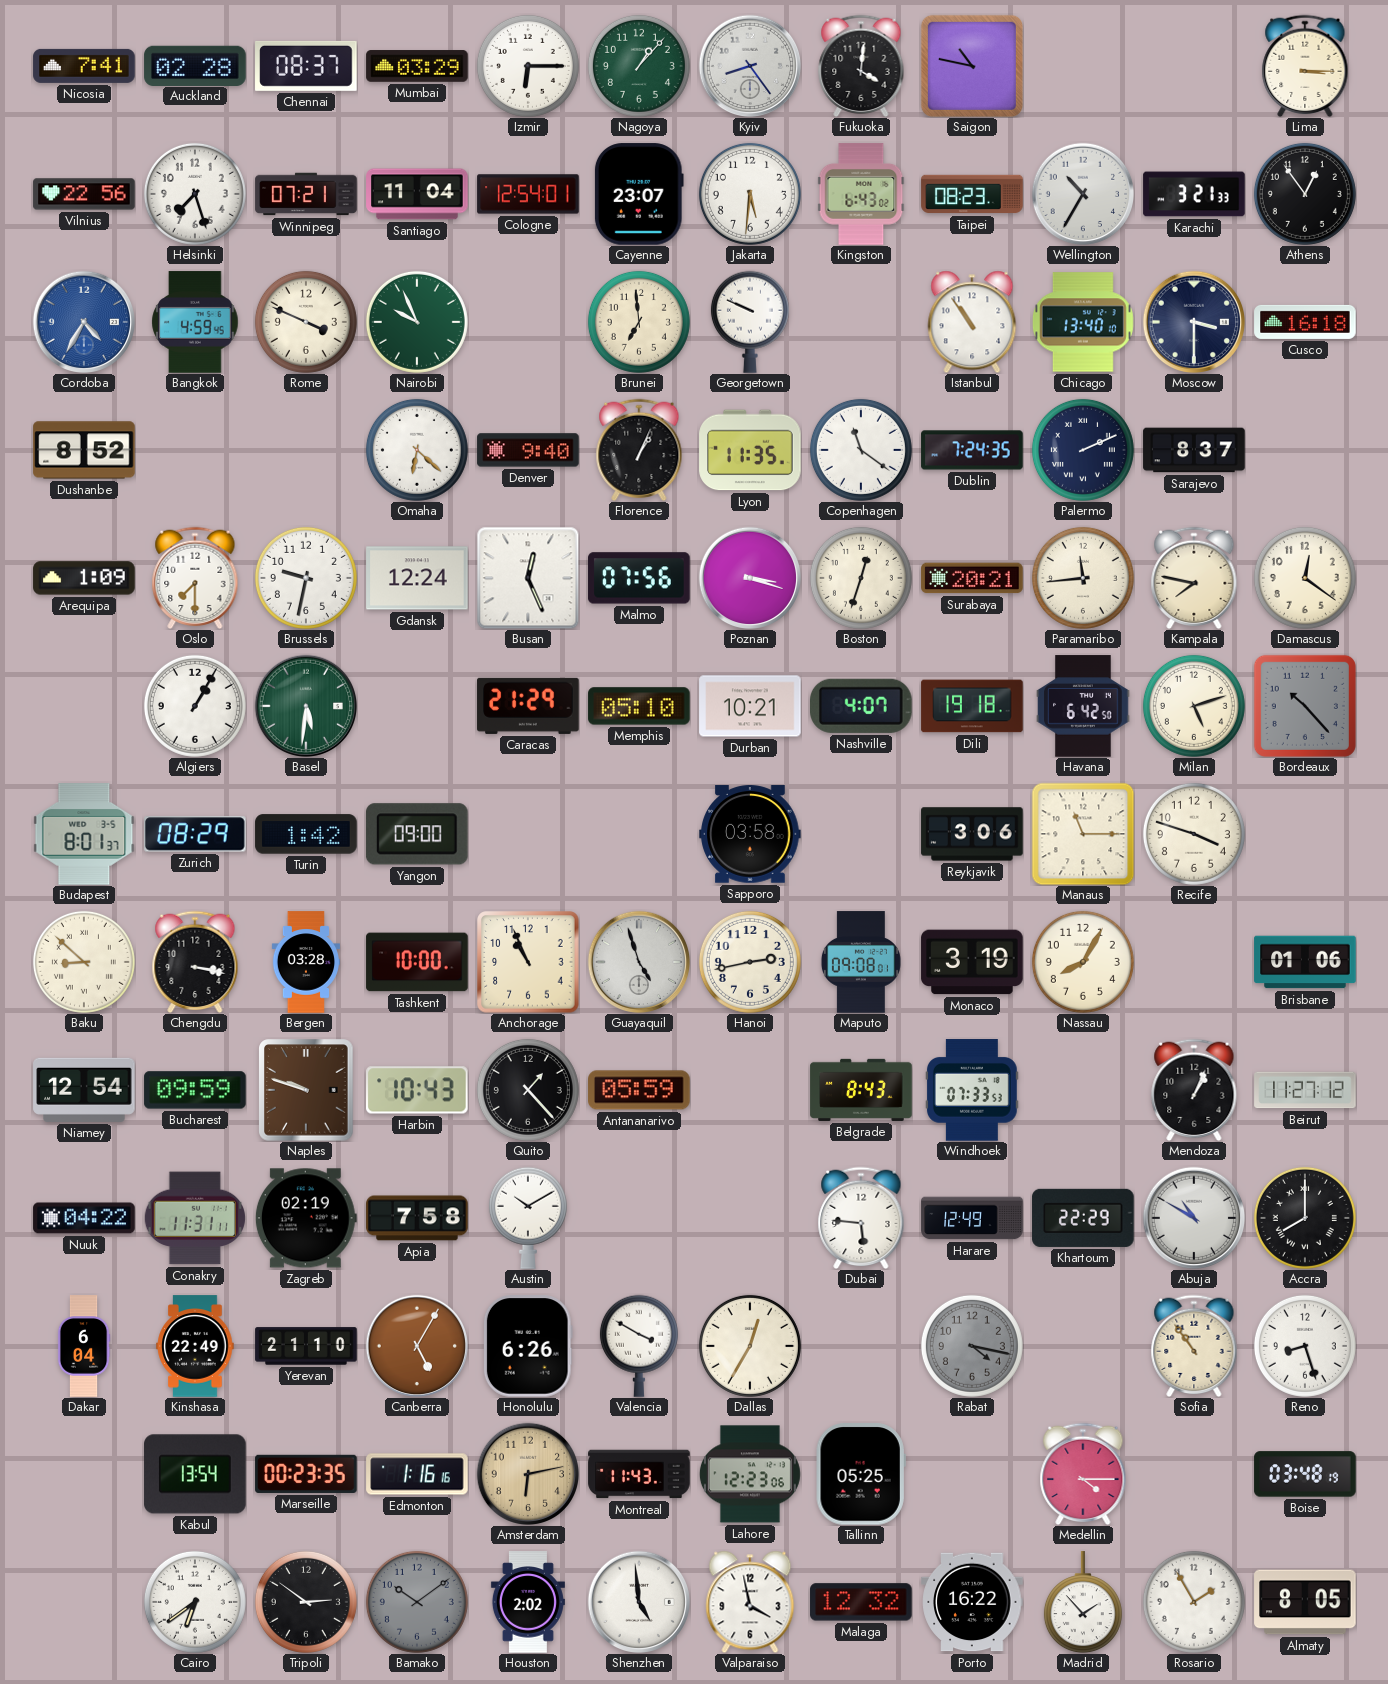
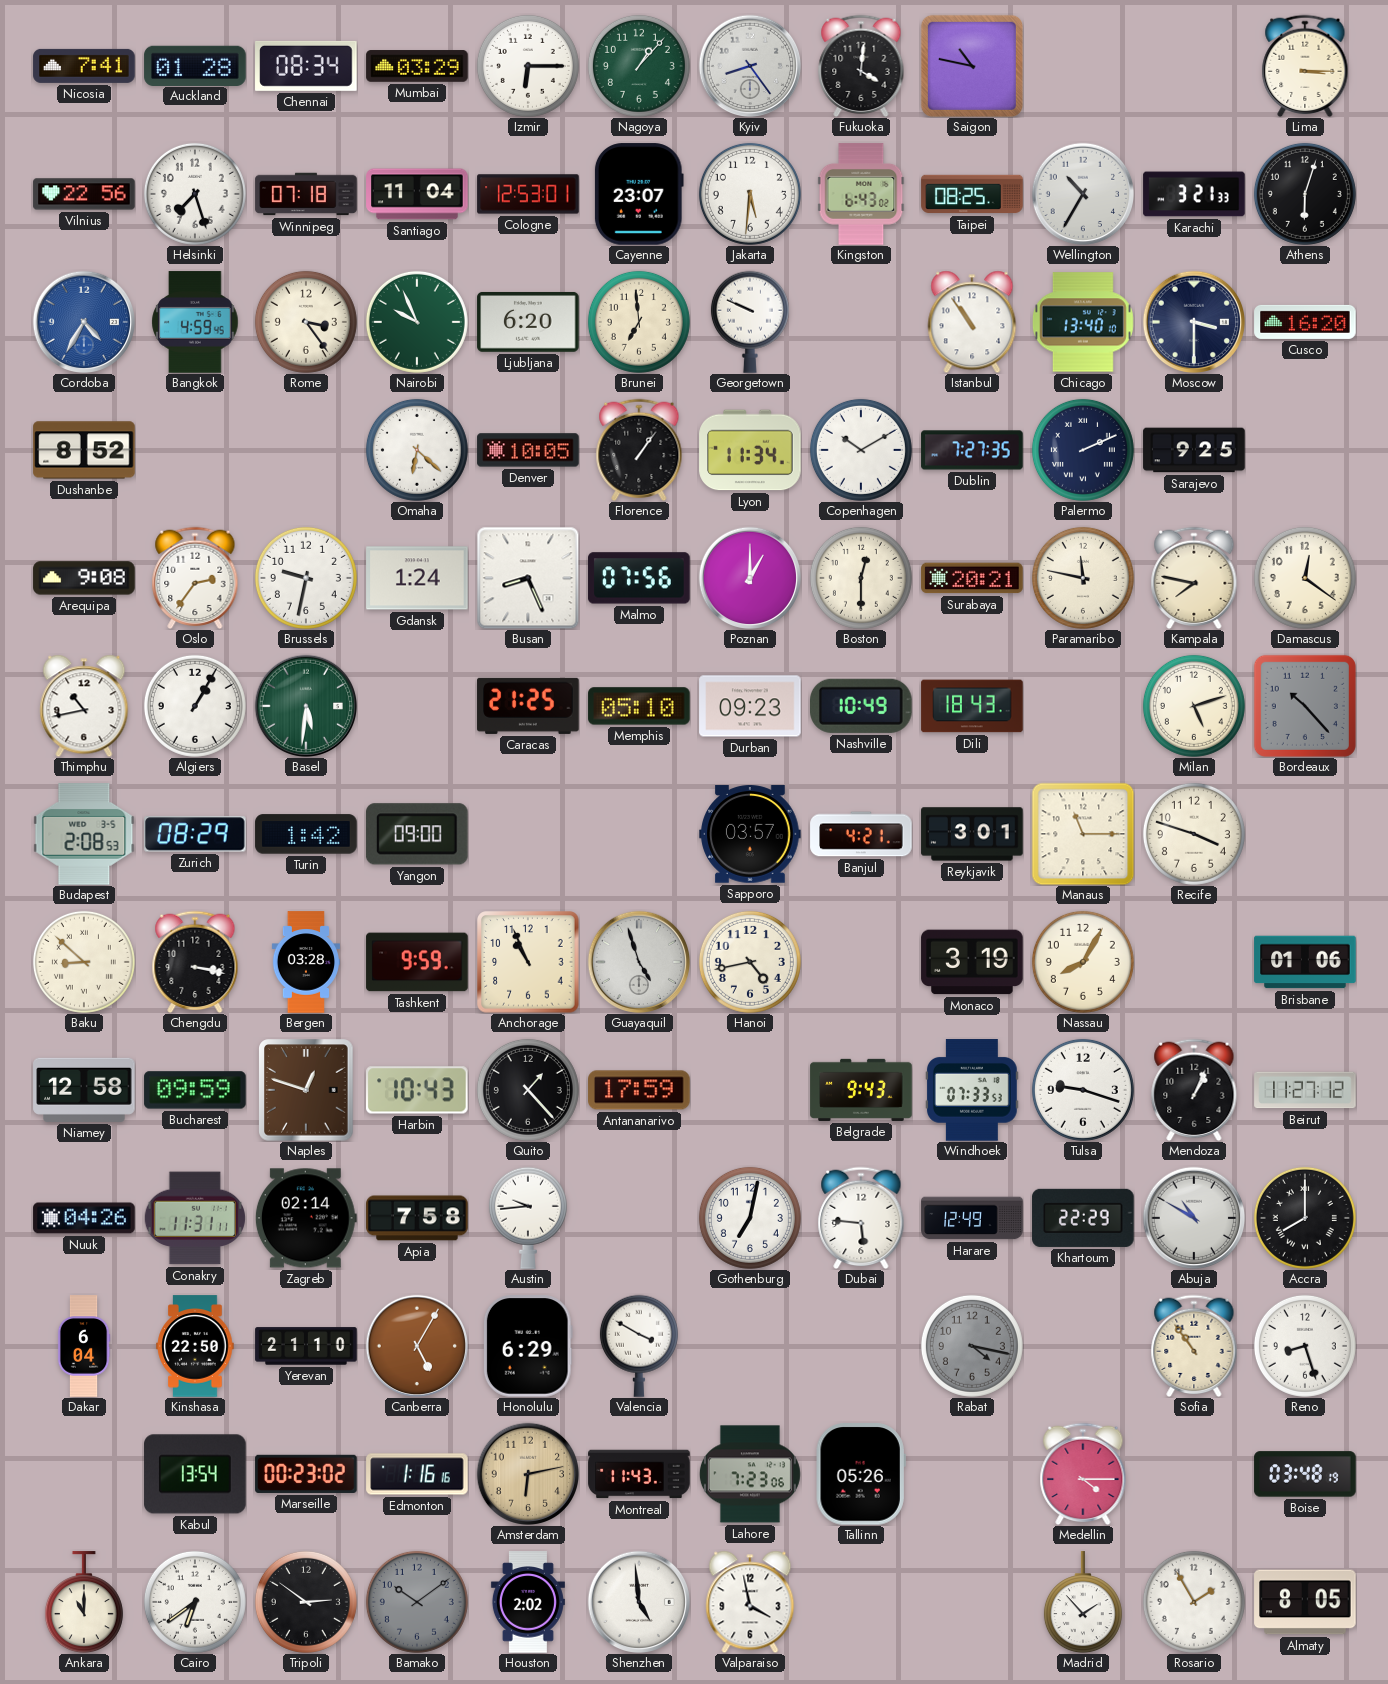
Auckland: 02:28 -> 01:28
Chennai: 08:37 -> 08:34
Winnipeg: 07:21 -> 07:18
Cologne: 12:54 -> 12:53
Taipei: 08:23 -> 08:25
Athens: 12:54 -> 6:03
Rome: 3:49 -> 3:24
Ljubljana: none -> 6:20
Cusco: 16:18 -> 16:20
Denver: 9:40 -> 10:05
Florence: 1:04 -> 1:06
Lyon: 11:35 -> 11:34
Copenhagen: 11:21 -> 10:10
Dublin: 7:24 -> 7:27
Sarajevo: 8:37 -> 9:25
Arequipa: 1:09 -> 9:08
Oslo: 7:30 -> 2:36
Gdansk: 12:24 -> 1:24
Busan: 12:26 -> 8:26
Poznan: 3:18 -> 1:00
Boston: 12:33 -> 12:30
Paramaribo: 11:44 -> 11:47
Thimphu: none -> 10:43
Caracas: 21:29 -> 21:25
Durban: 10:21 -> 09:23
Nashville: 4:07 -> 10:49
Dili: 19:18 -> 18:43
Havana: 6:42 -> none
Budapest: 8:01 -> 2:08
Sapporo: 03:58 -> 03:57
Banjul: none -> 4:21
Reykjavik: 3:06 -> 3:01
Tashkent: 10:00 -> 9:59
Hanoi: 2:43 -> 4:43
Maputo: 09:08 -> none
Niamey: 12:54 -> 12:58
Naples: 9:48 -> 12:48
Antananarivo: 05:59 -> 17:59
Belgrade: 8:43 -> 9:43
Tulsa: none -> 9:18
Nuuk: 04:22 -> 04:26
Zagreb: 02:19 -> 02:14
Austin: 10:10 -> 9:44
Gothenburg: none -> 7:02
Kinshasa: 22:49 -> 22:50
Honolulu: 6:26 -> 6:29
Dallas: 12:35 -> none
Marseille: 00:23:35 -> 00:23:02
Lahore: 12:23 -> 7:23
Tallinn: 05:25 -> 05:26
Ankara: none -> 11:00
Malaga: 12:32 -> none
Porto: 16:22 -> none
